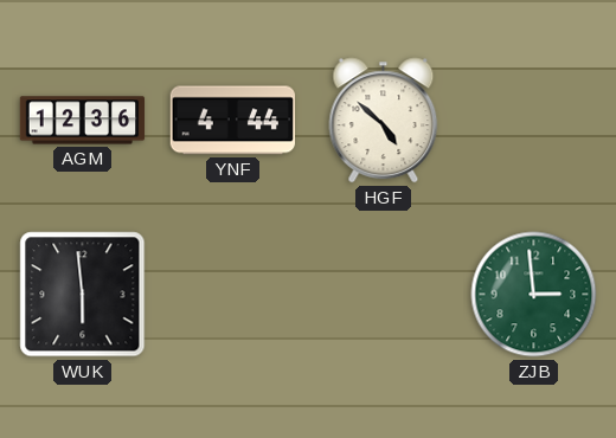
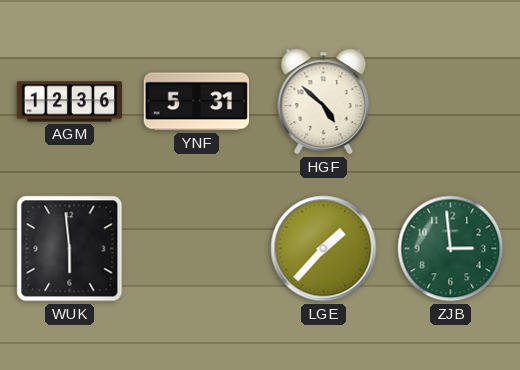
YNF: 4:44 -> 5:31
LGE: none -> 1:37
